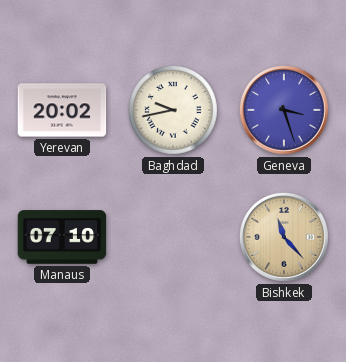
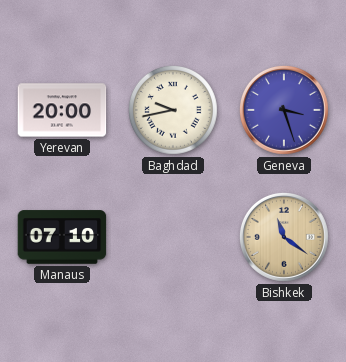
Yerevan: 20:02 -> 20:00
Bishkek: 11:23 -> 11:21
